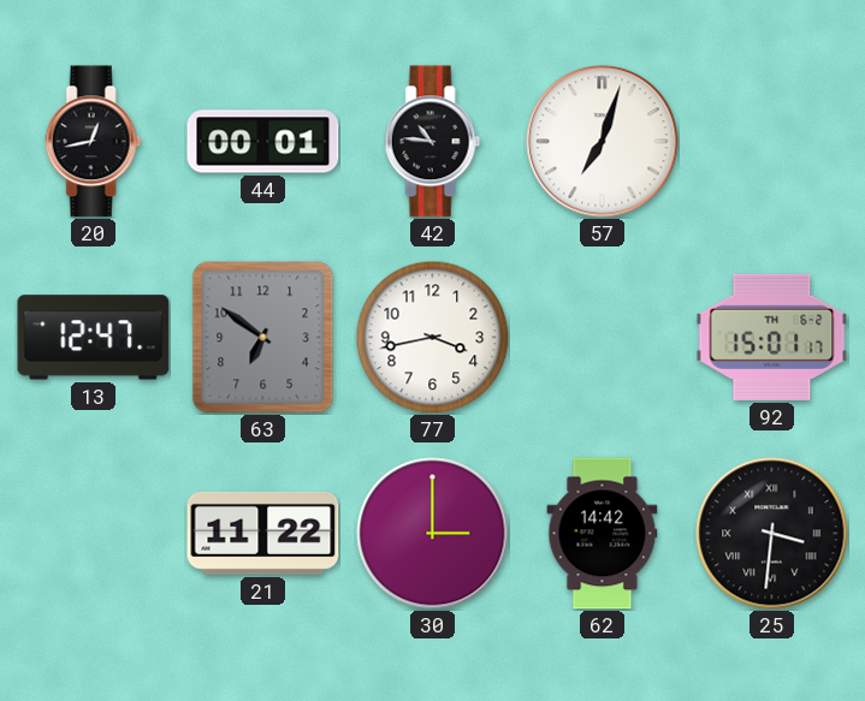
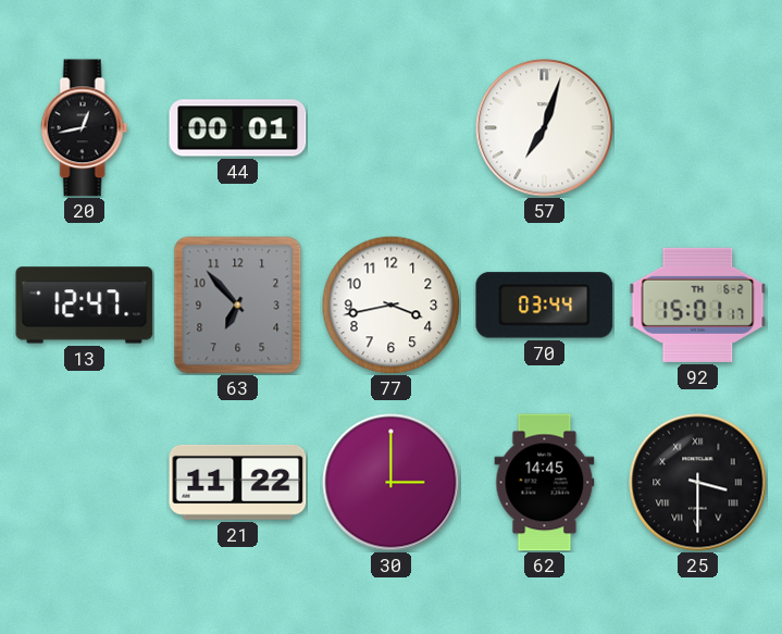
42: 10:46 -> none
63: 6:51 -> 6:53
70: none -> 03:44
62: 14:42 -> 14:45
25: 3:31 -> 3:30
